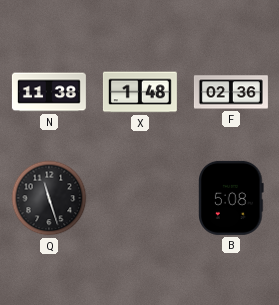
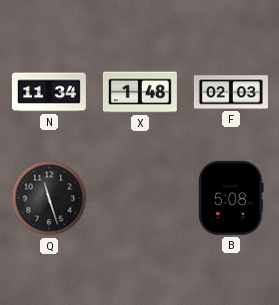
N: 11:38 -> 11:34
F: 02:36 -> 02:03
